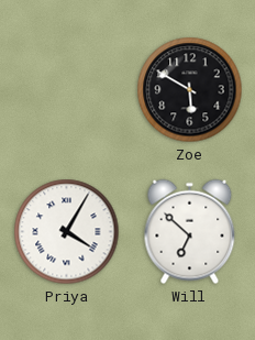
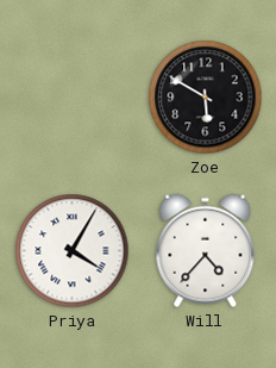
Will: 6:52 -> 4:37
